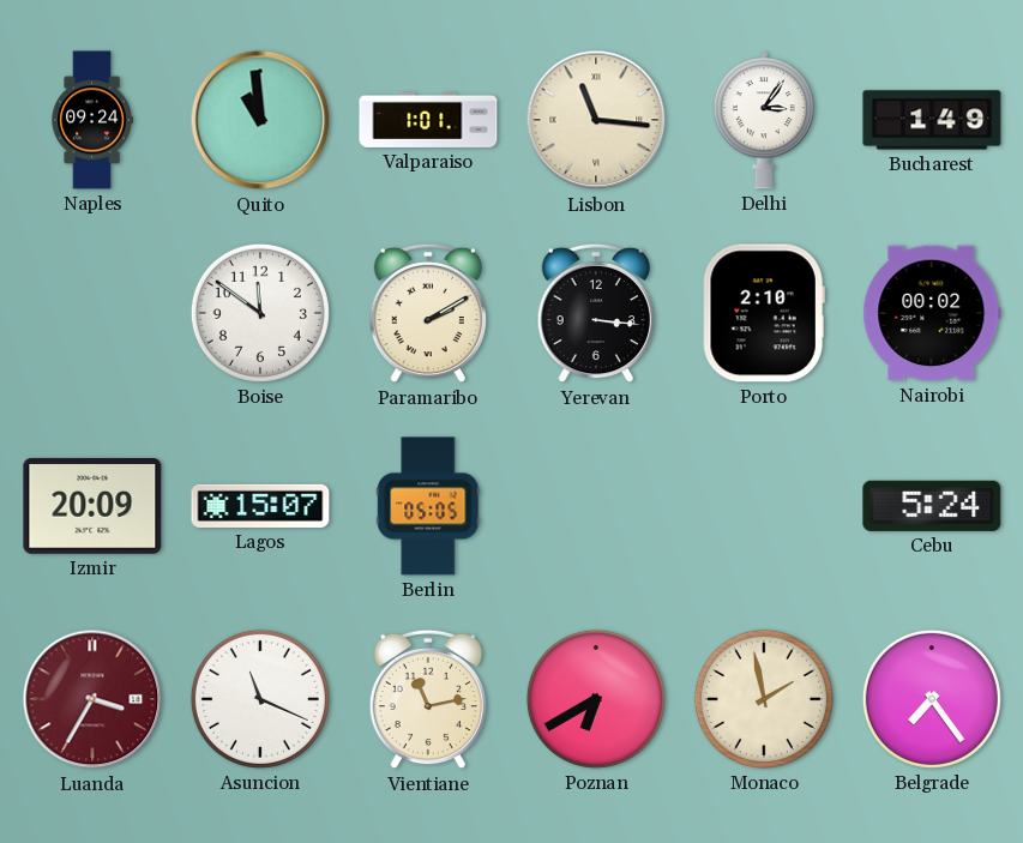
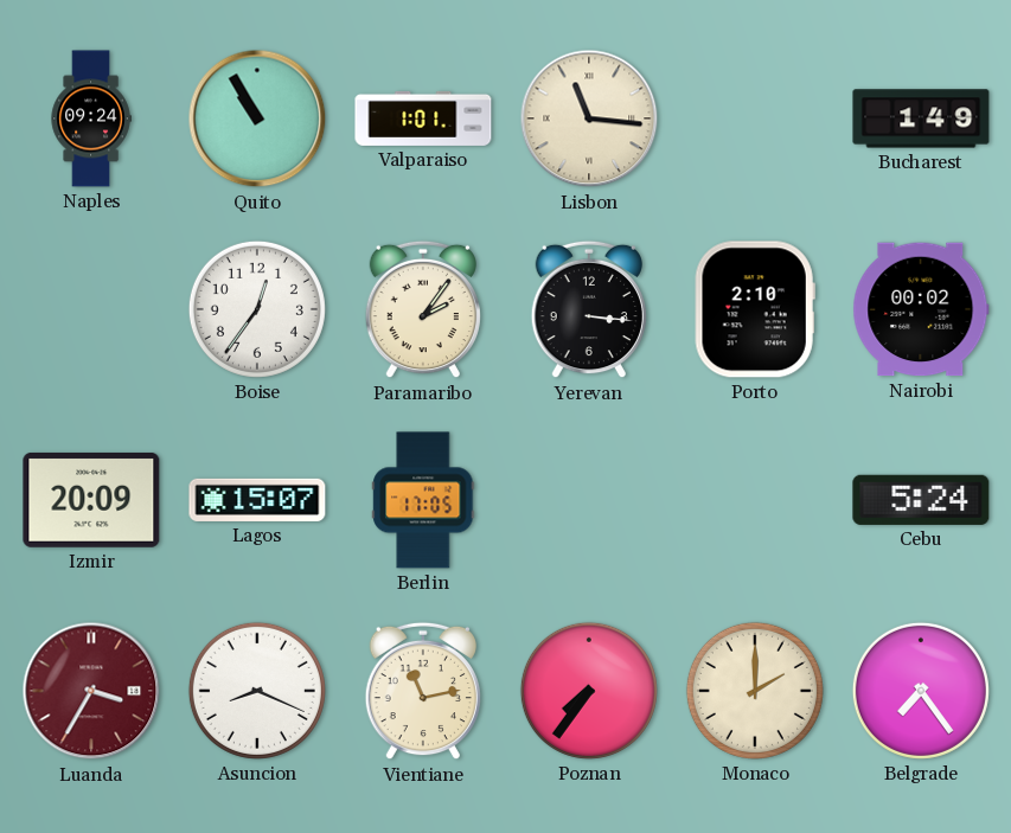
Quito: 10:59 -> 10:55
Delhi: 3:06 -> none
Boise: 11:51 -> 12:36
Paramaribo: 2:10 -> 2:06
Berlin: 05:05 -> 17:05
Asuncion: 11:19 -> 8:19
Poznan: 6:40 -> 7:36
Monaco: 1:58 -> 2:00
